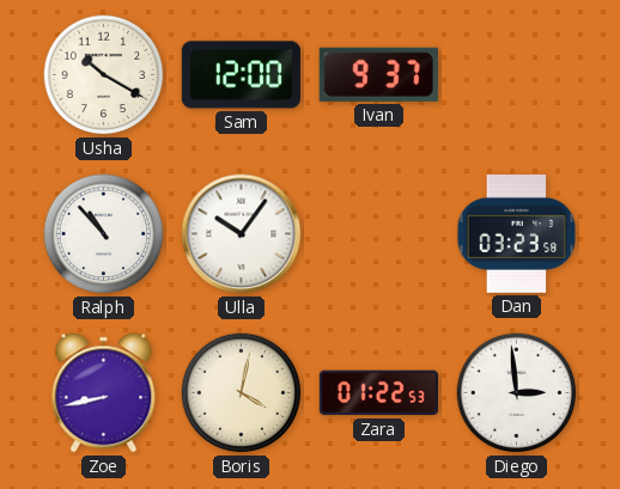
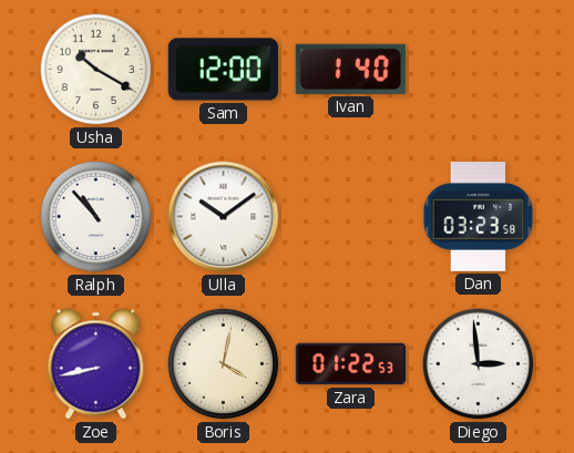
Ivan: 9:37 -> 1:40
Ulla: 10:06 -> 10:09
